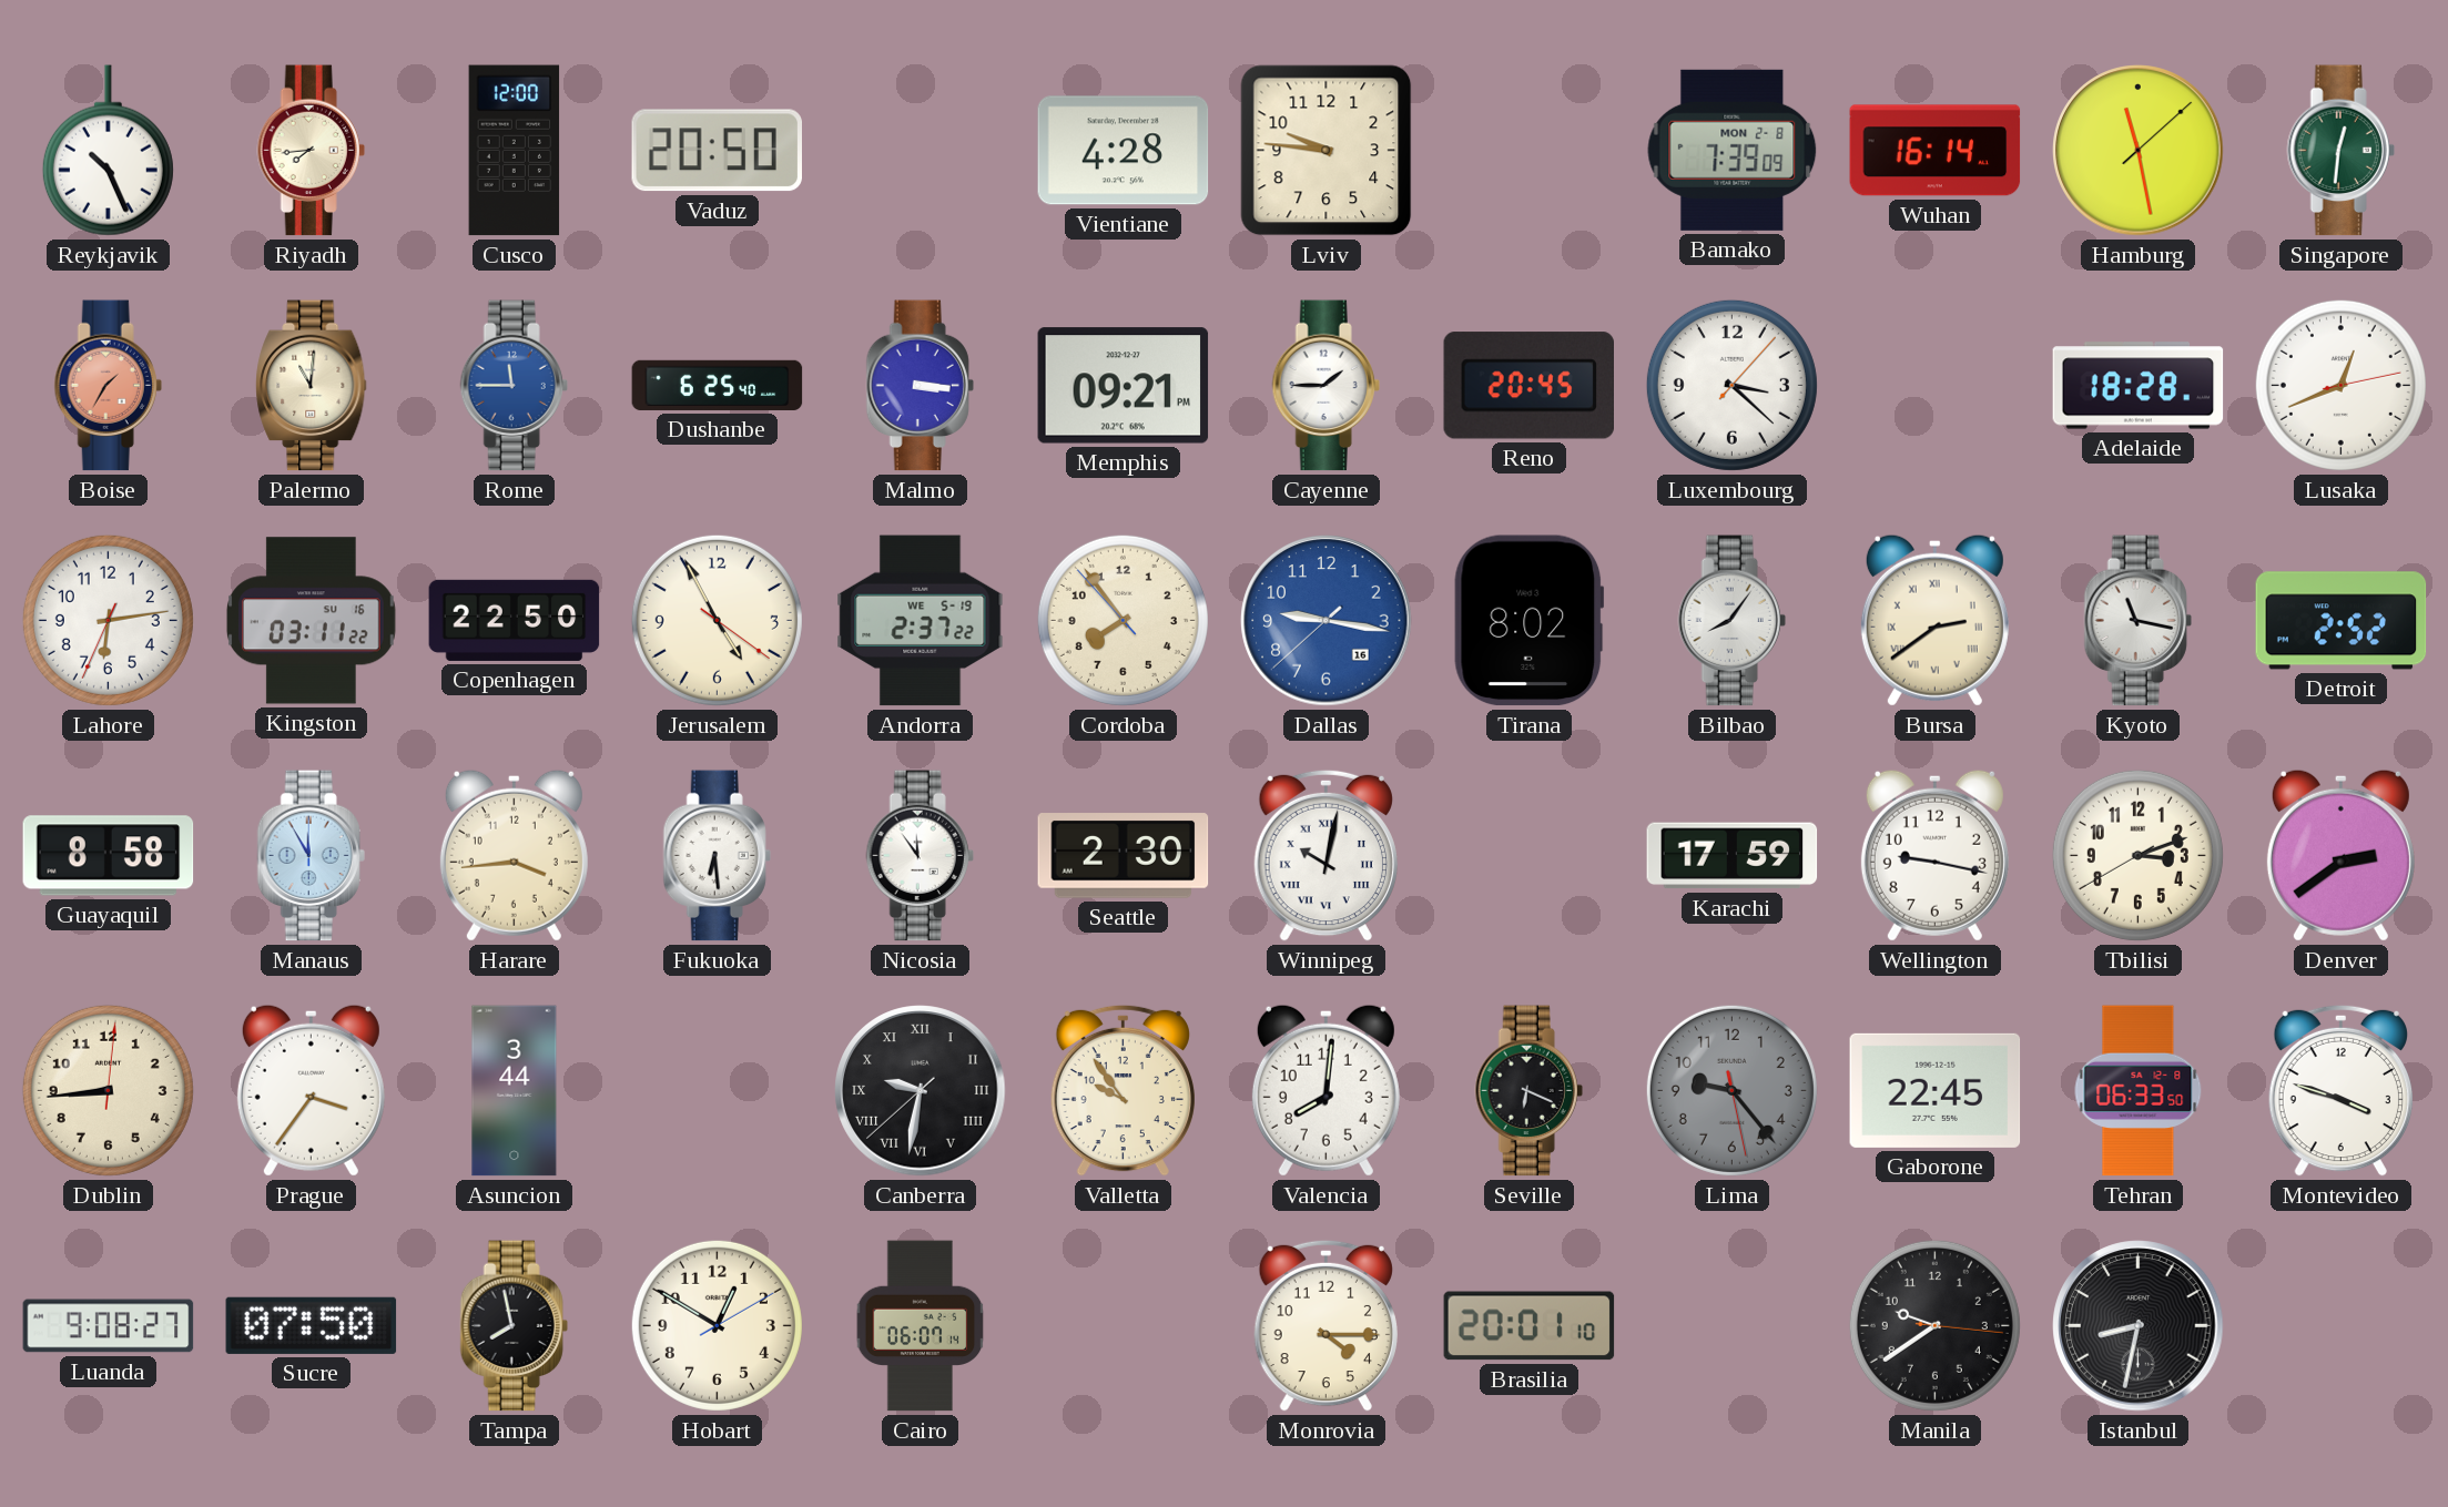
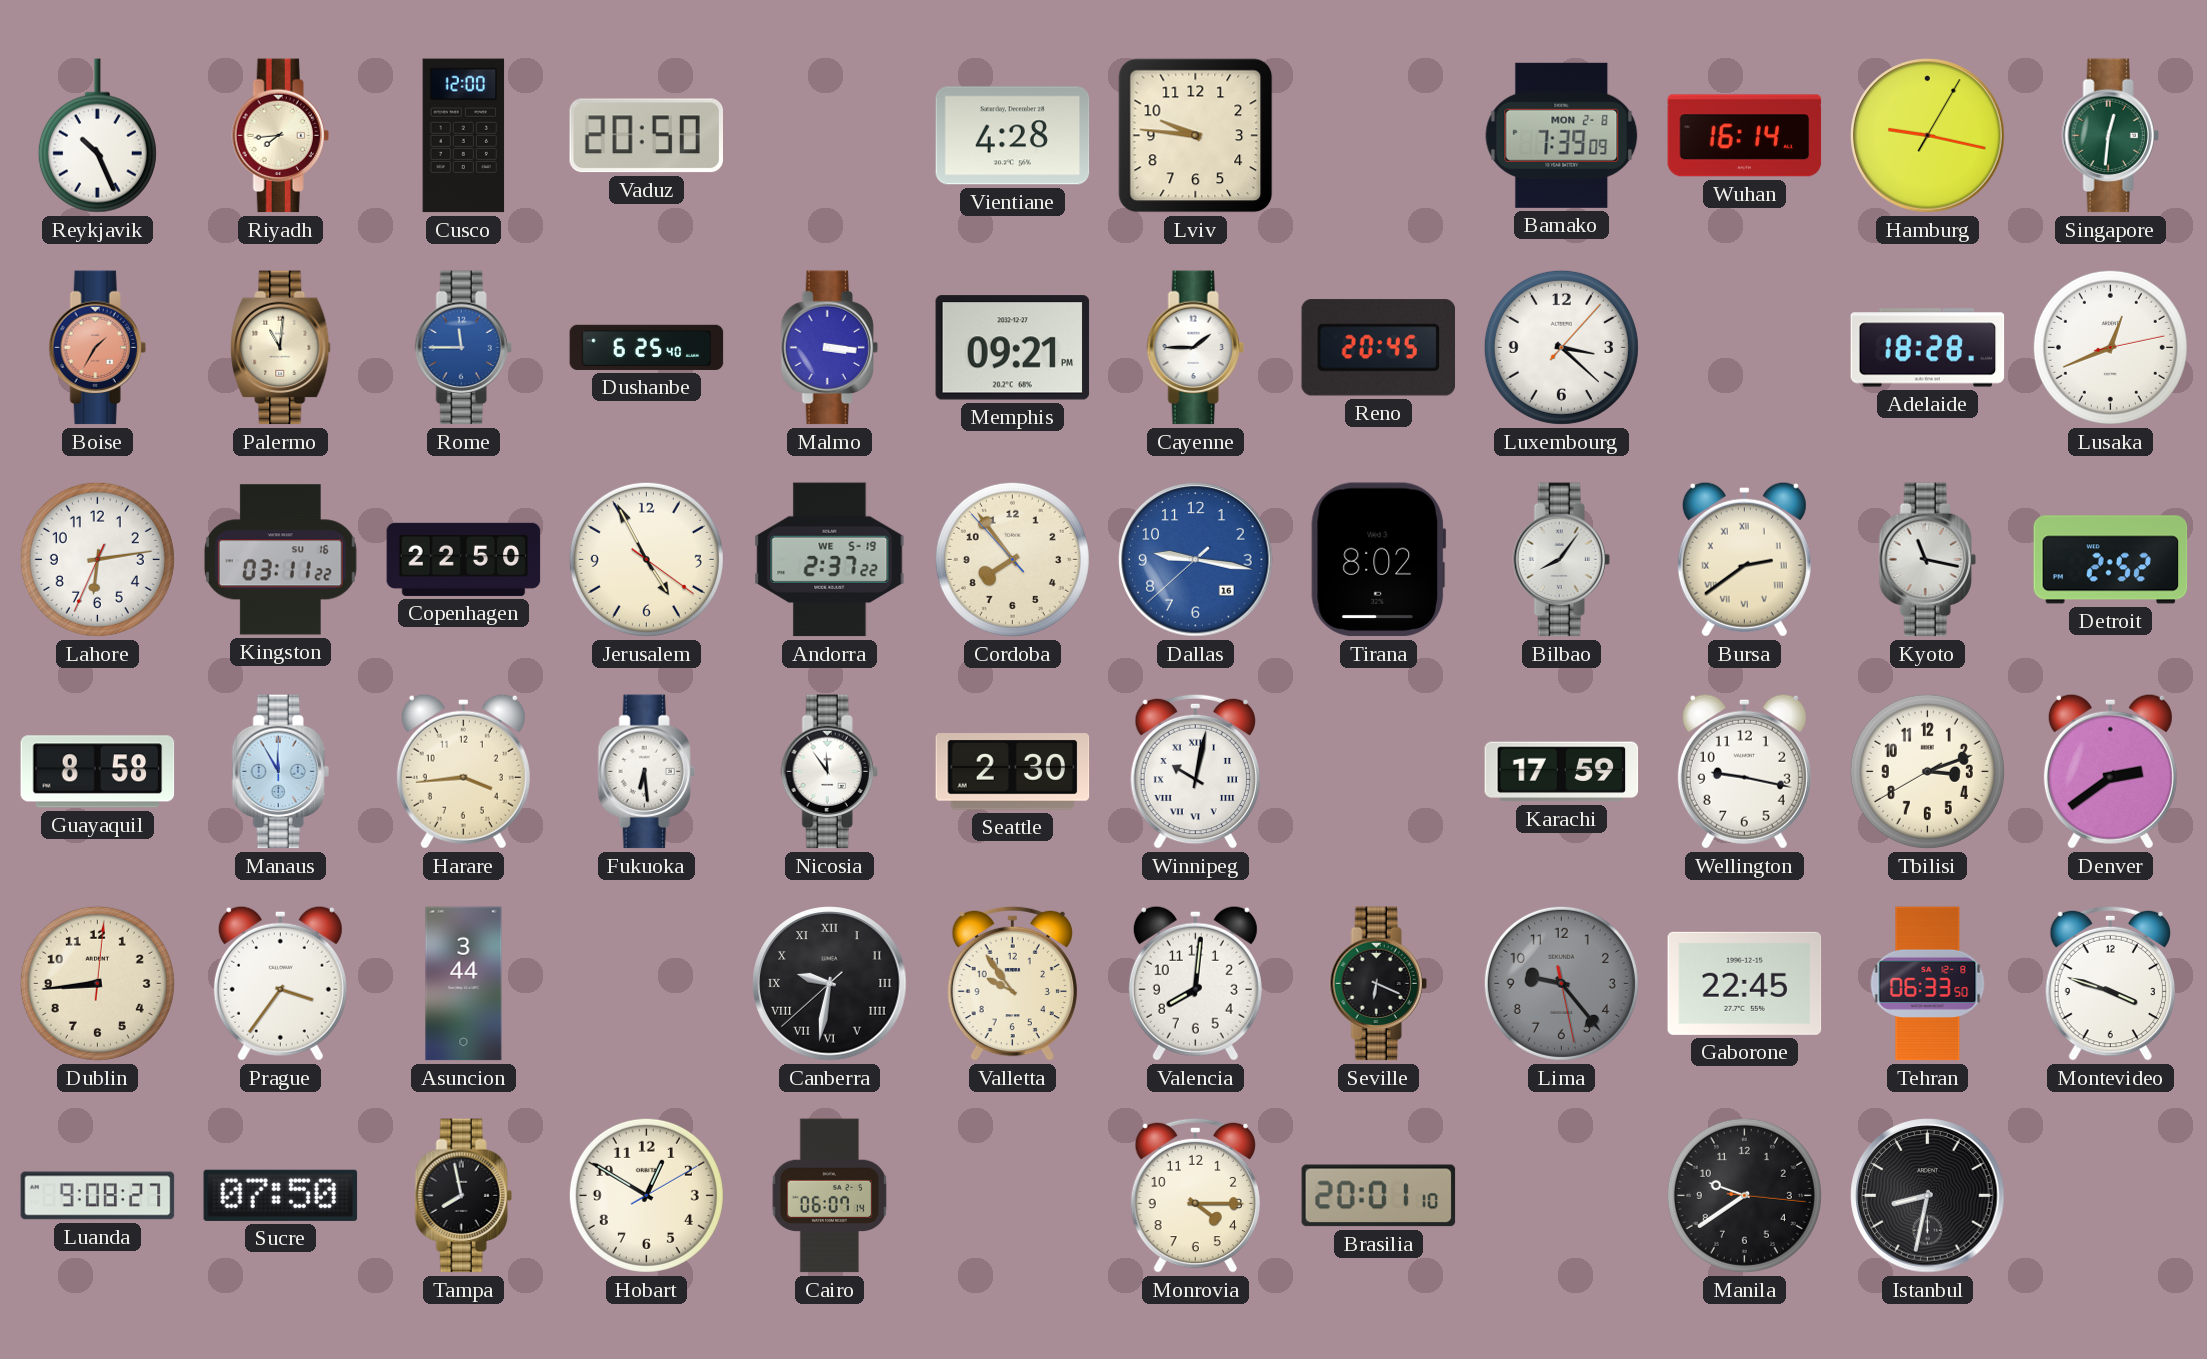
Hamburg: 11:28 -> 9:17
